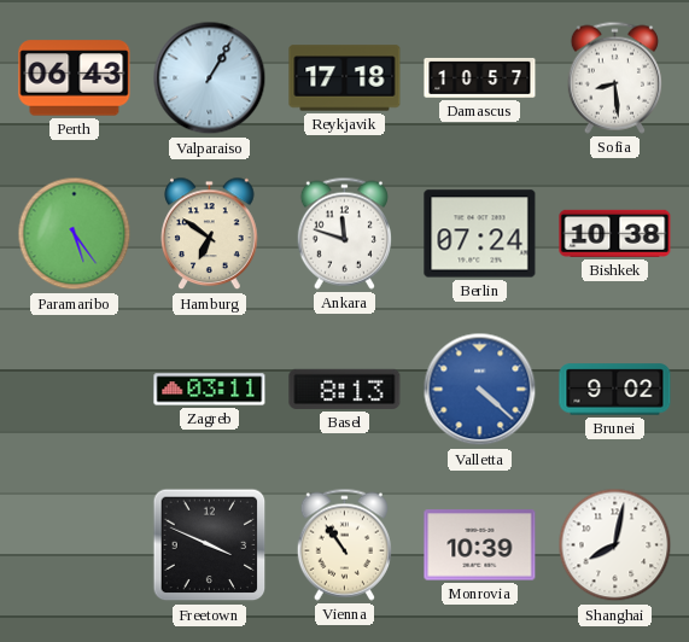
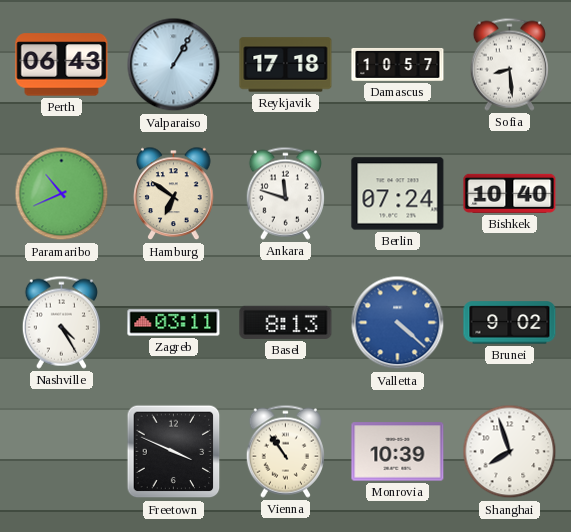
Paramaribo: 5:24 -> 10:41
Bishkek: 10:38 -> 10:40
Nashville: none -> 4:25
Shanghai: 8:02 -> 7:57
